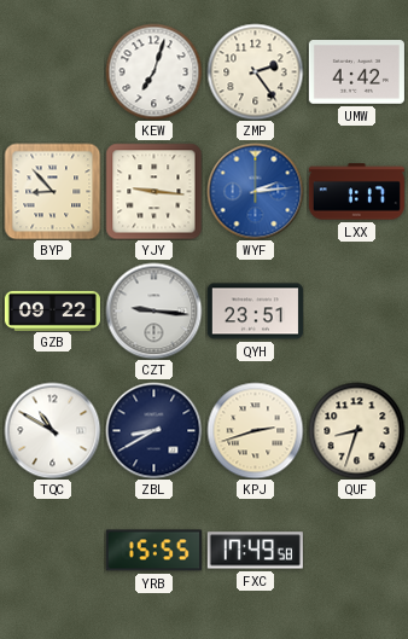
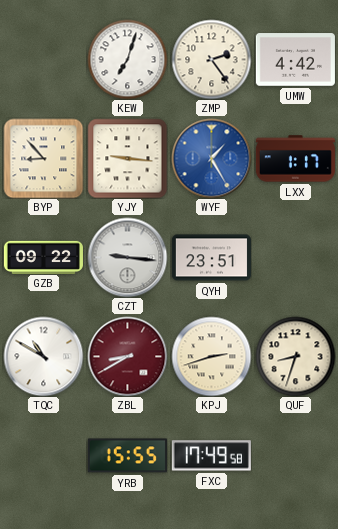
WYF: 2:14 -> 1:25
ZBL dial: navy -> burgundy
